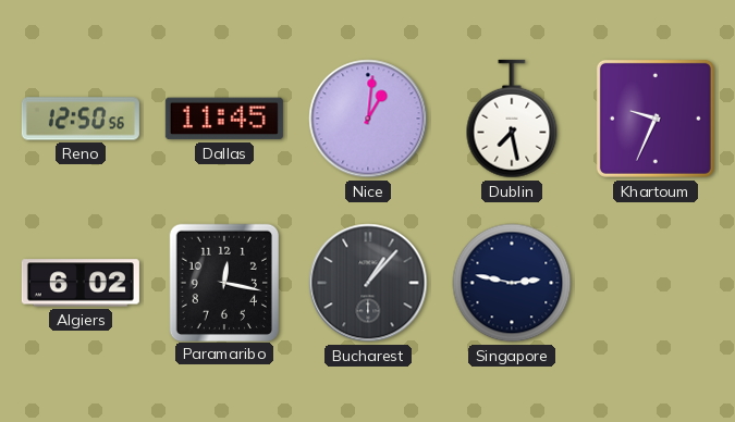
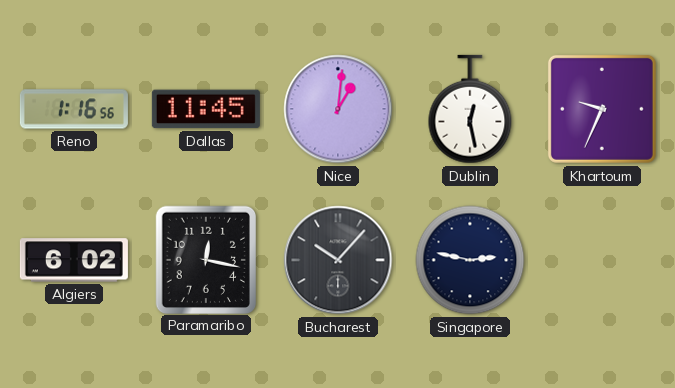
Reno: 12:50 -> 1:16
Dublin: 7:28 -> 12:28
Bucharest: 1:07 -> 10:07
